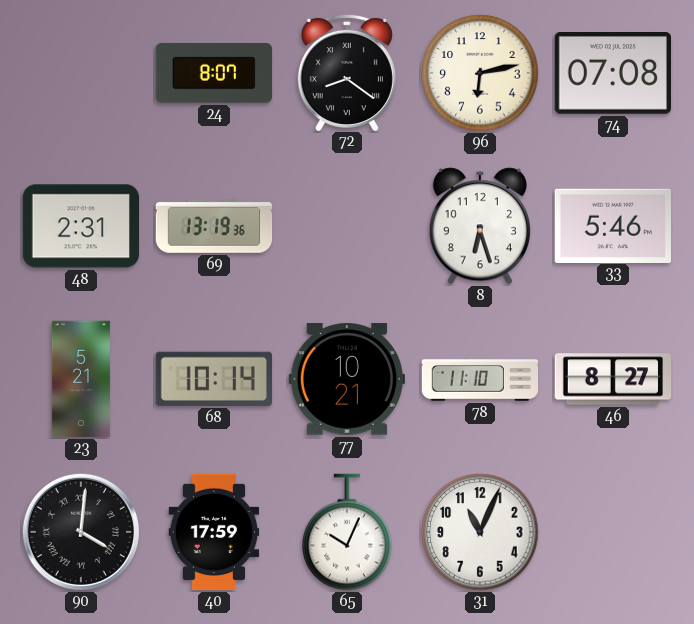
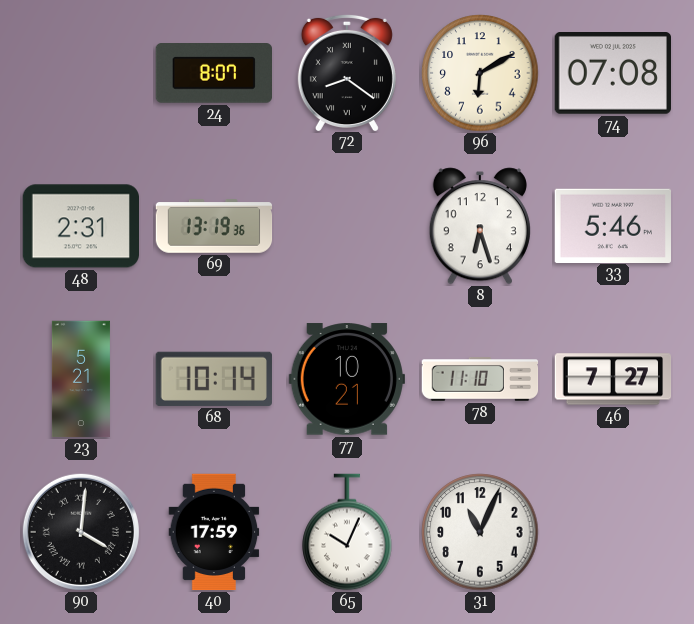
96: 6:13 -> 6:10
46: 8:27 -> 7:27
